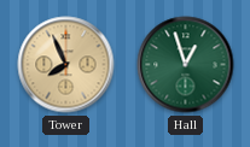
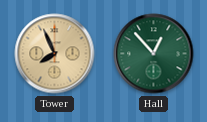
Hall: 12:57 -> 12:53
